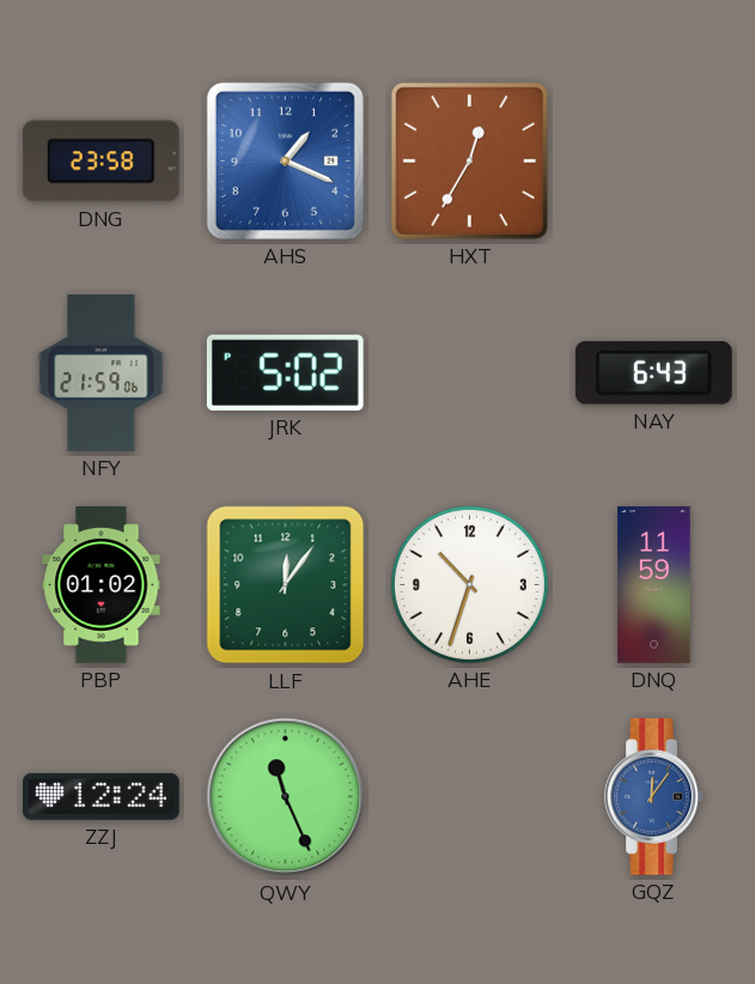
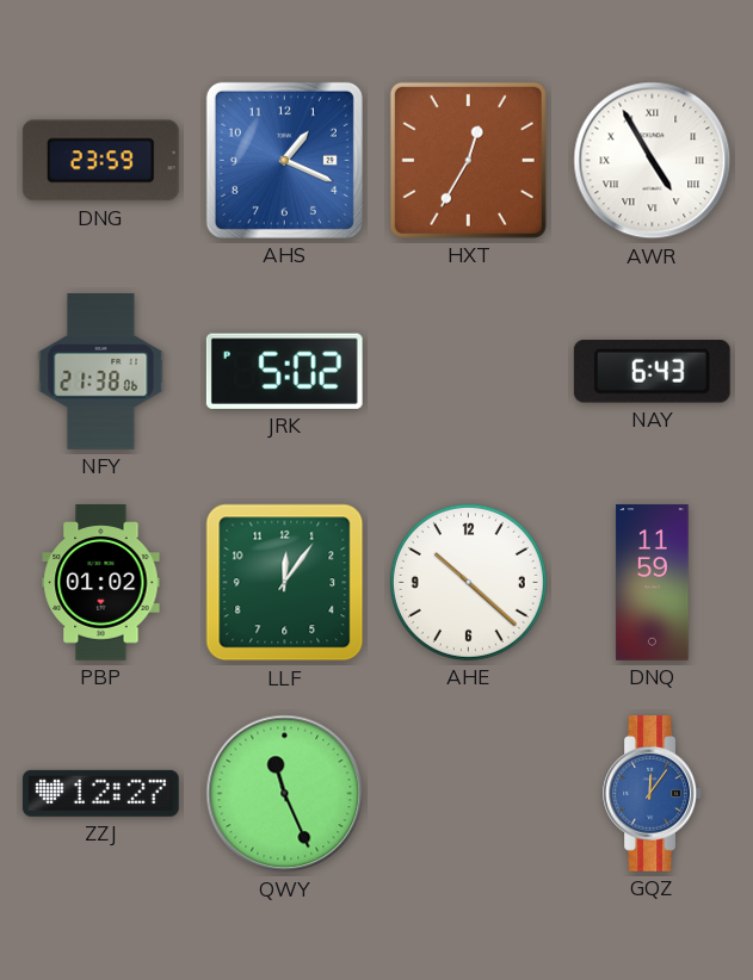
DNG: 23:58 -> 23:59
AWR: none -> 4:55
NFY: 21:59 -> 21:38
AHE: 10:33 -> 10:22
ZZJ: 12:24 -> 12:27
